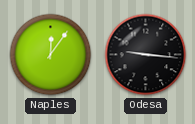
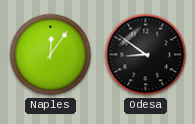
Odesa: 9:16 -> 8:51
